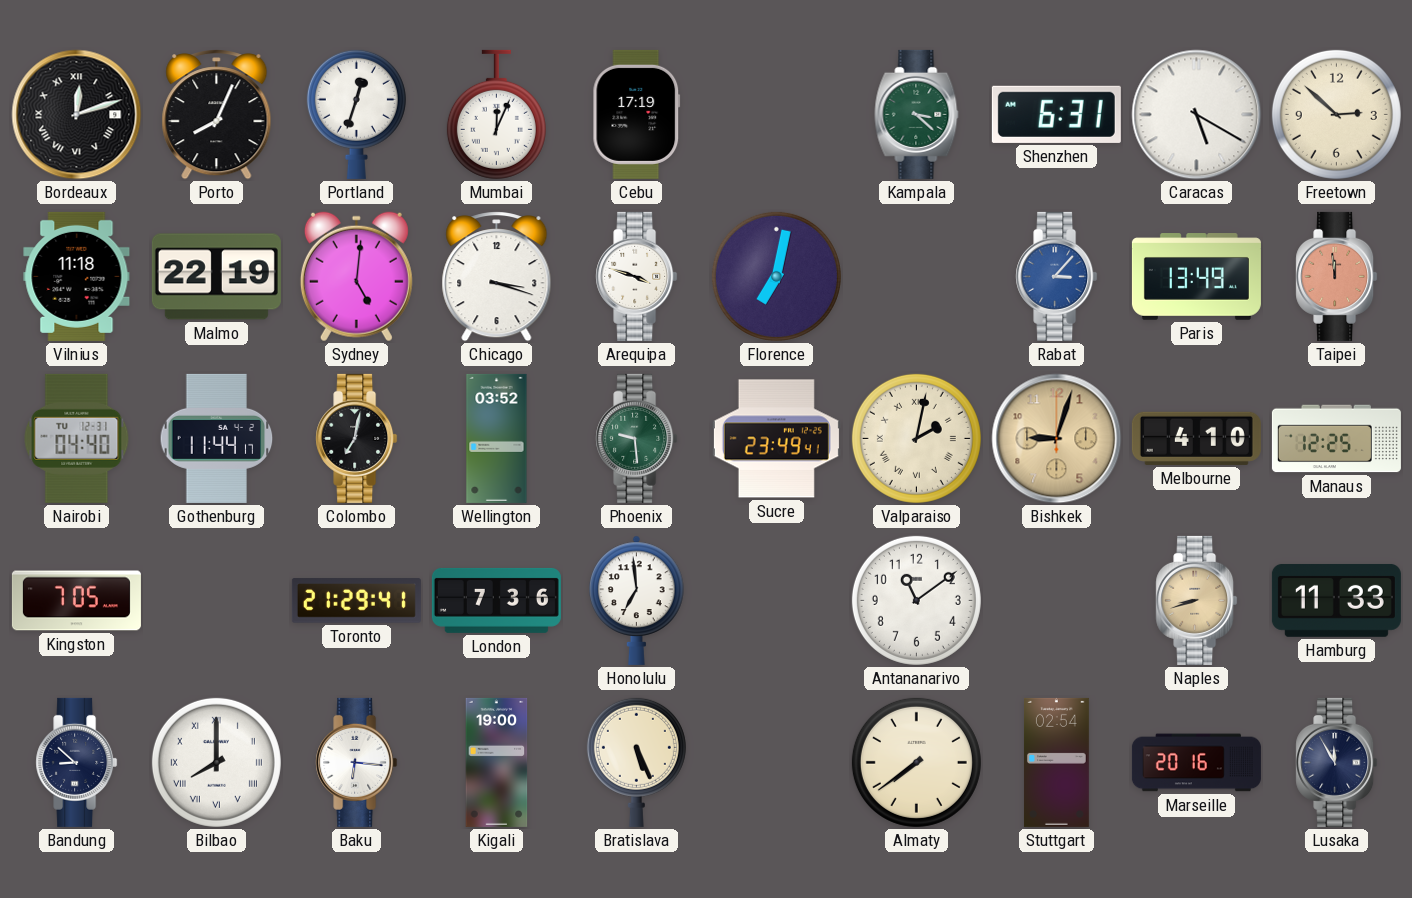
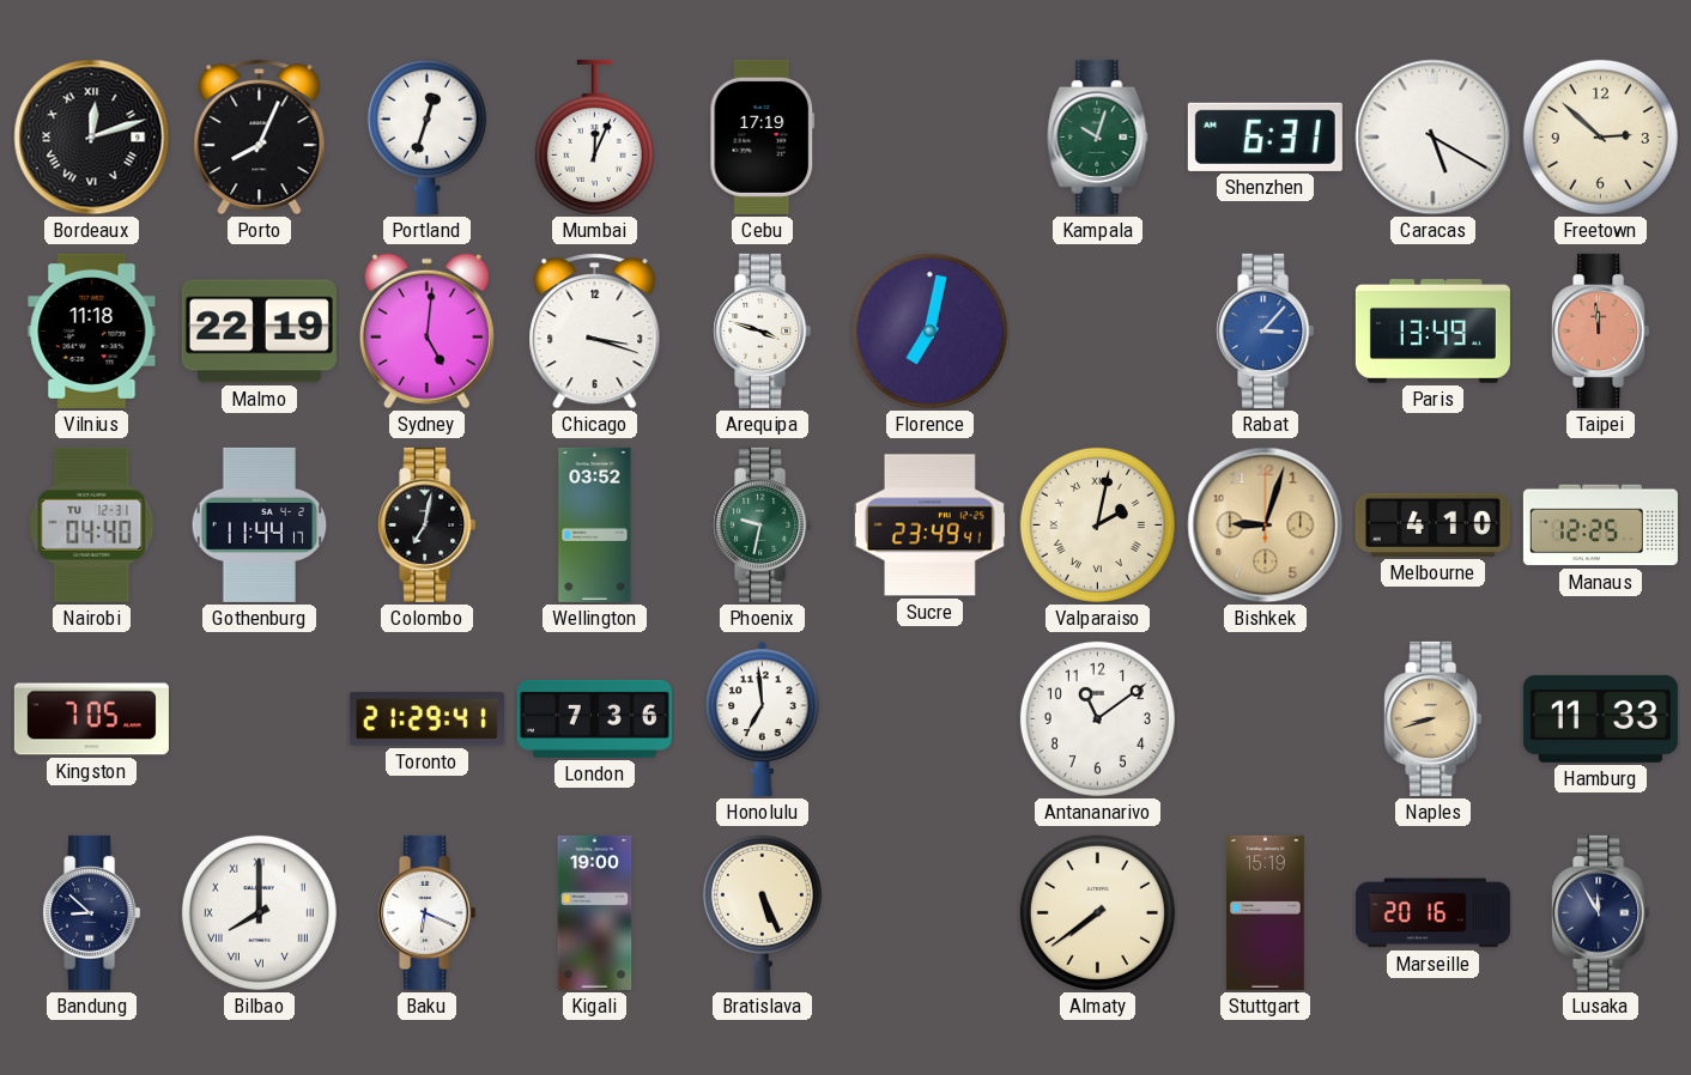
Kampala: 3:22 -> 10:03
Phoenix: 9:29 -> 9:32
Baku: 6:16 -> 6:19
Stuttgart: 02:54 -> 15:19
